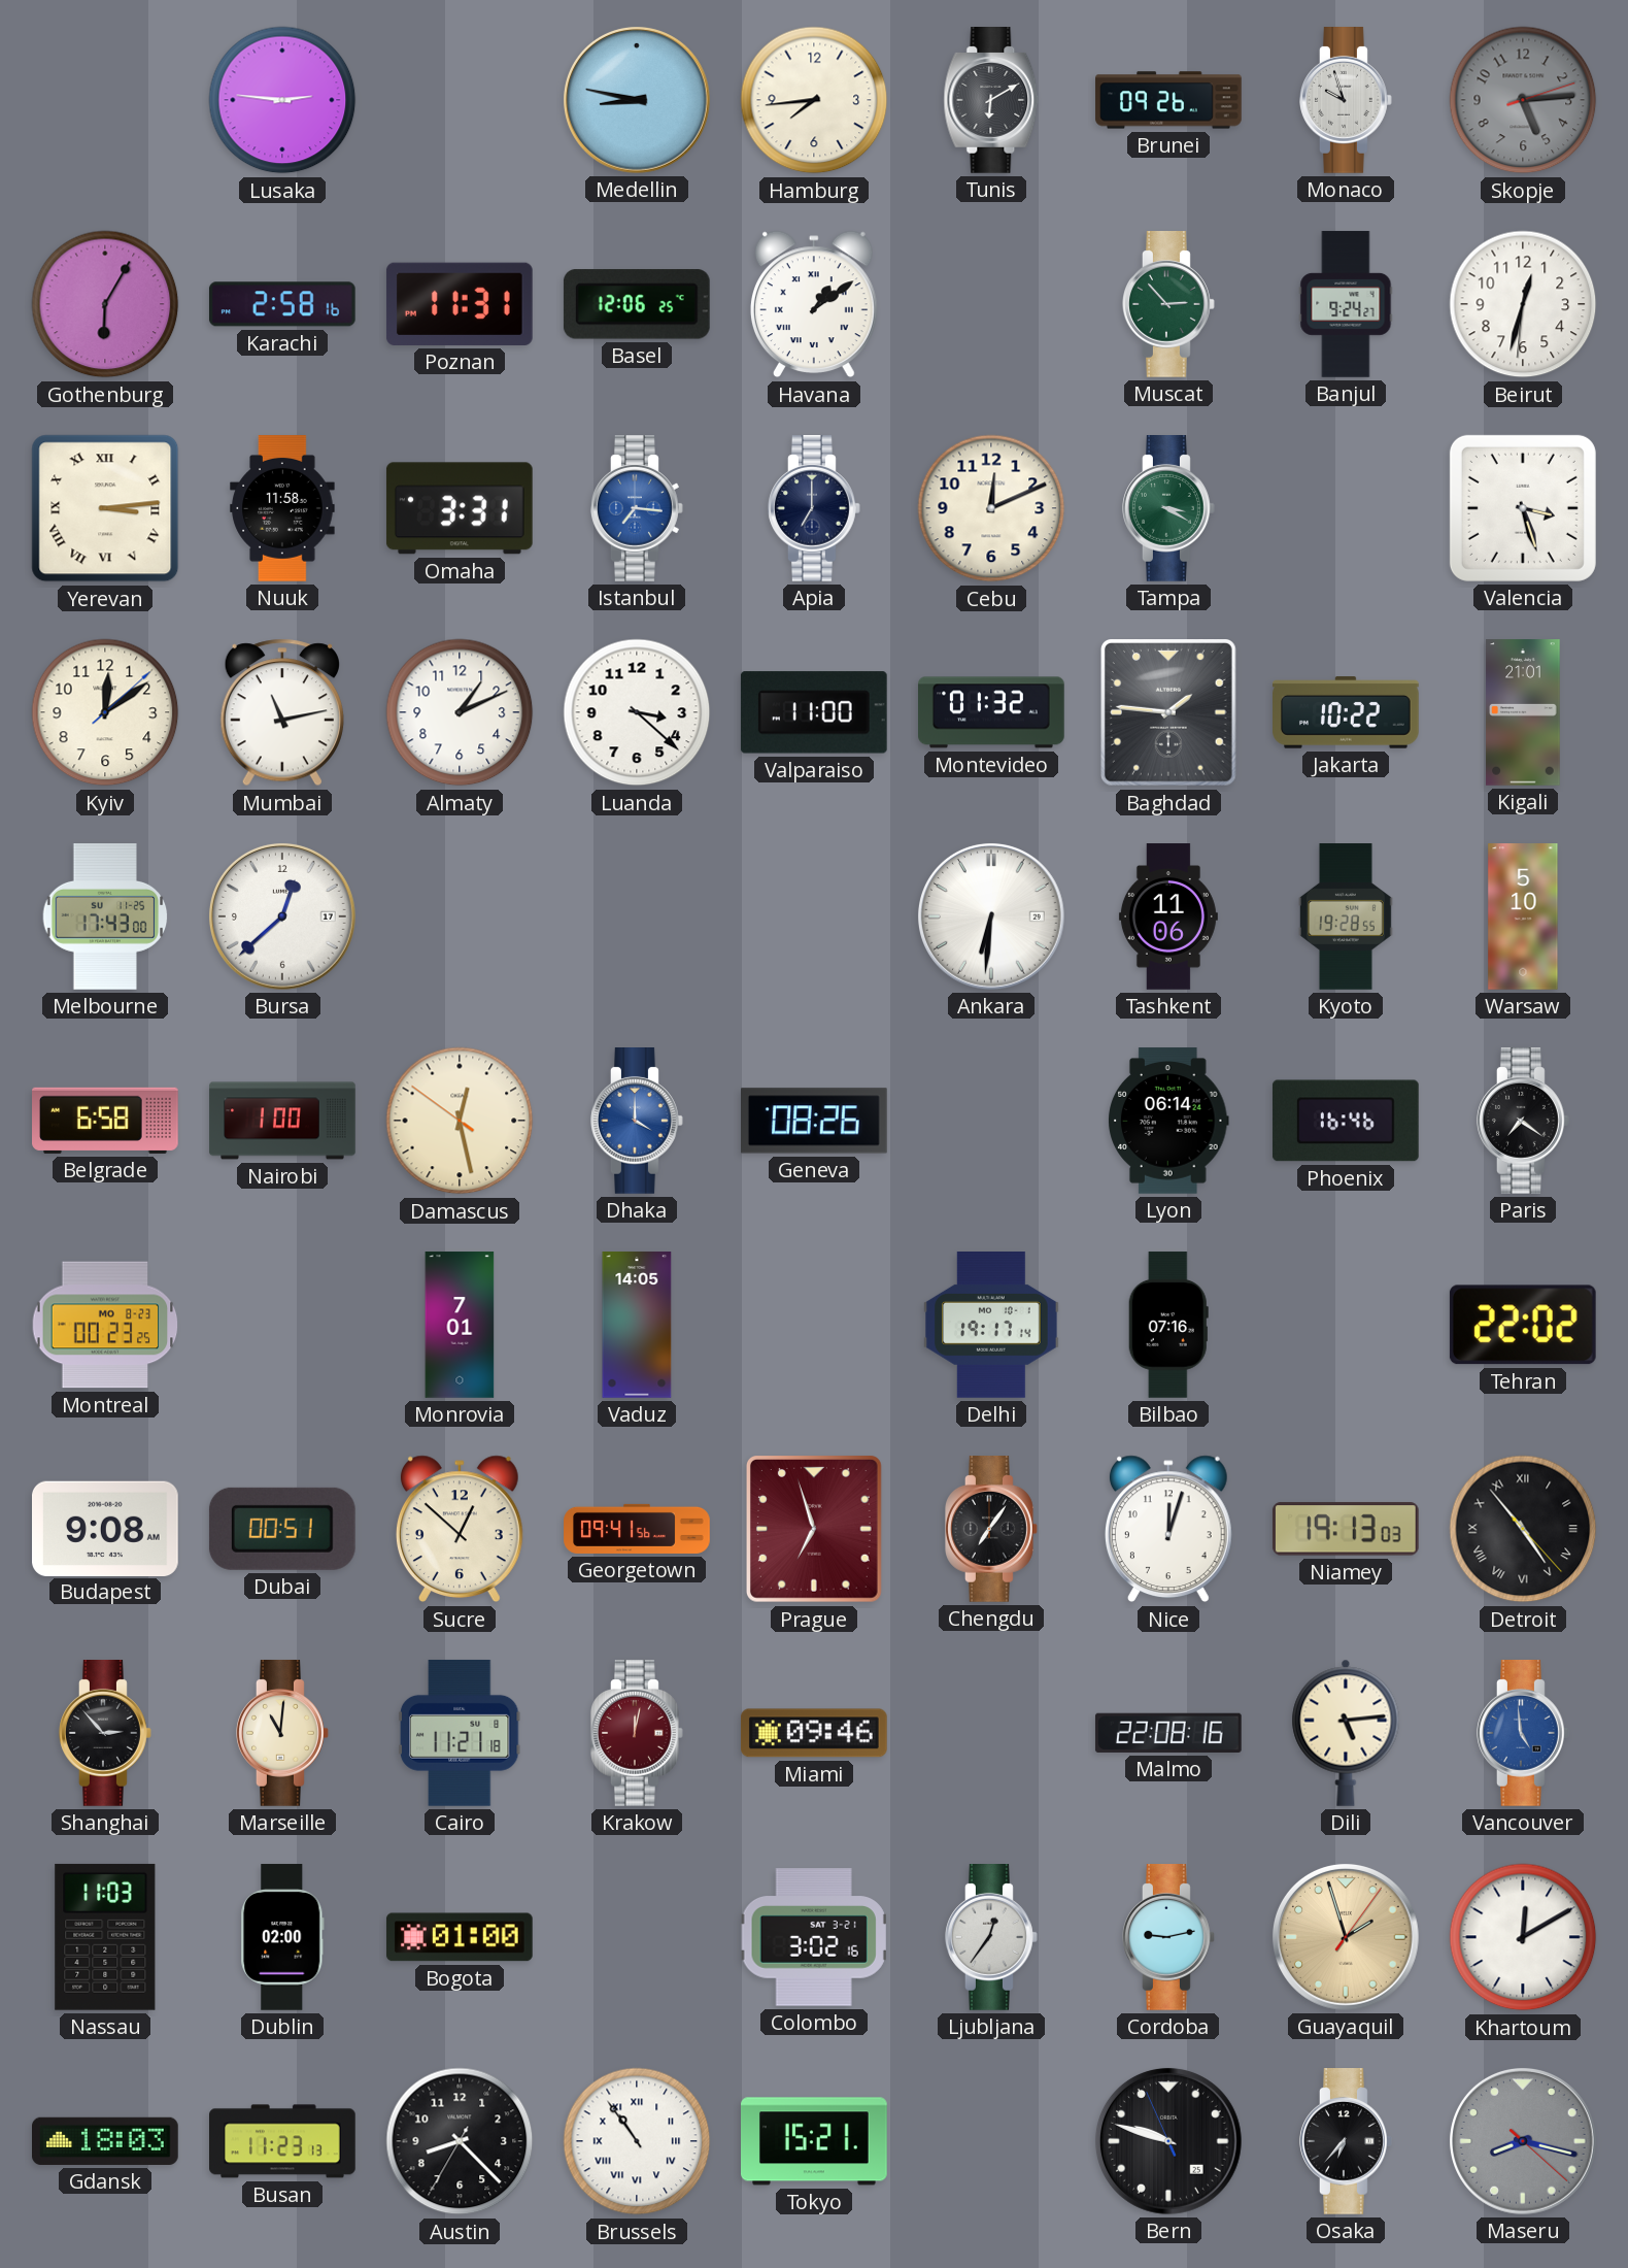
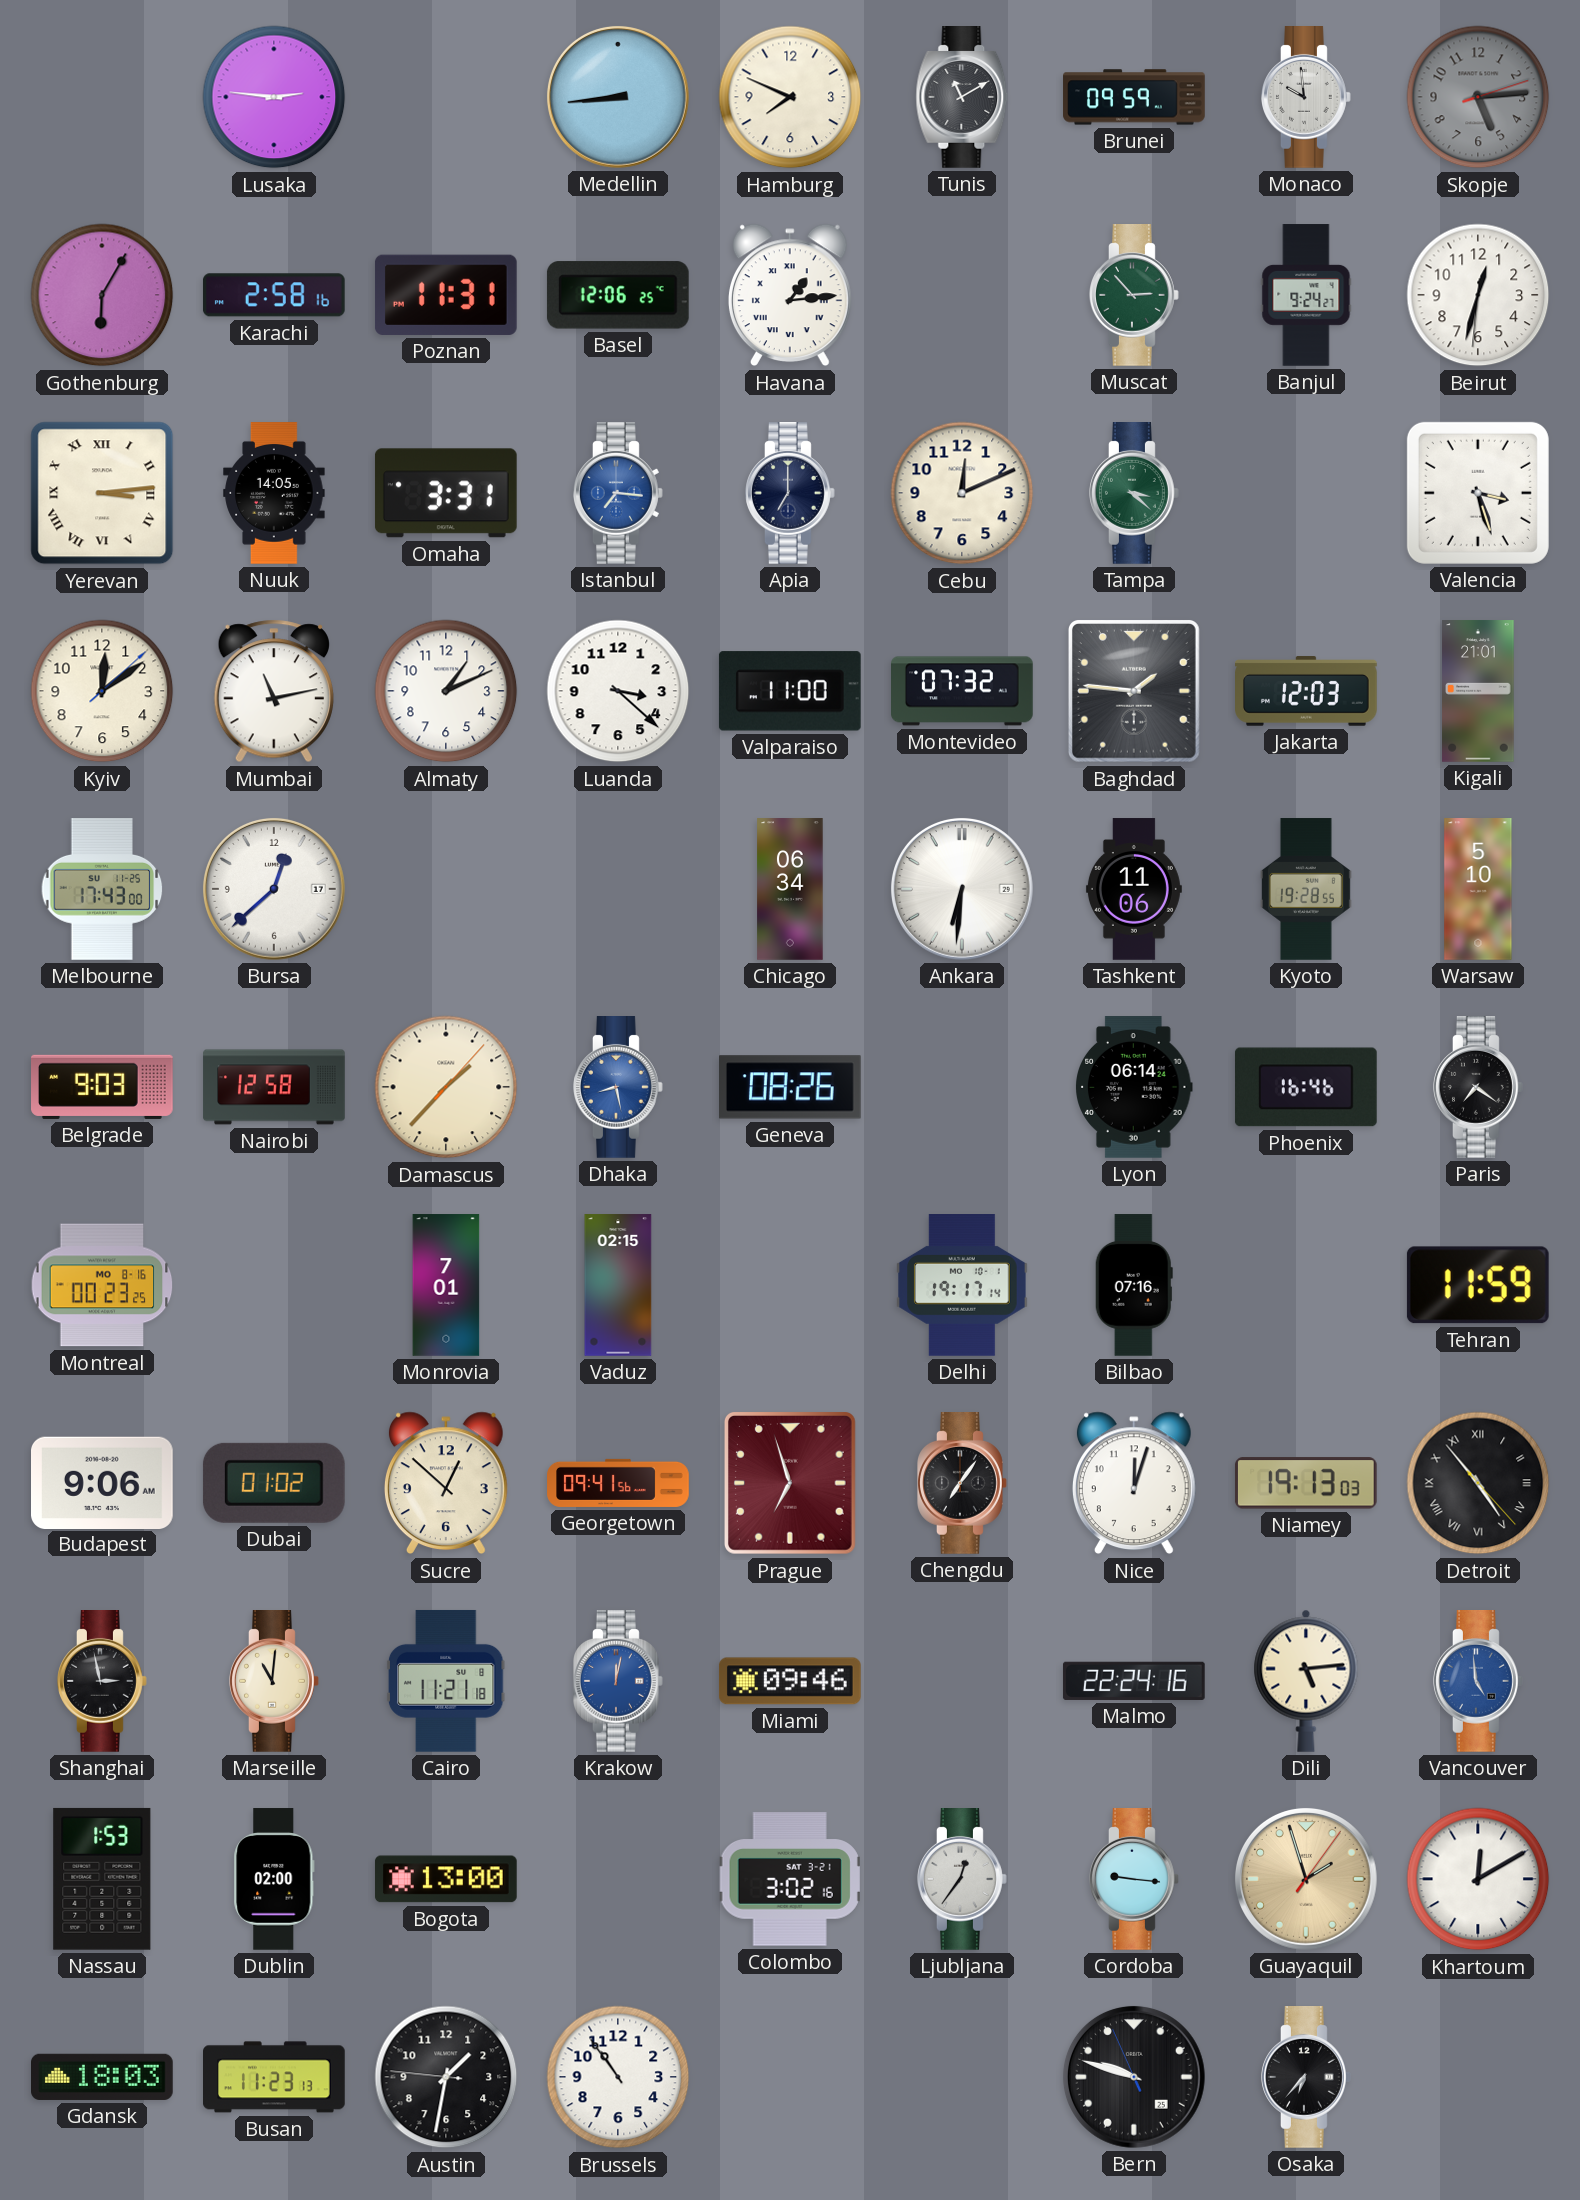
Medellin: 8:47 -> 8:44
Hamburg: 7:44 -> 7:49
Tunis: 6:10 -> 11:10
Brunei: 09:26 -> 09:59
Monaco: 9:57 -> 9:59
Havana: 1:09 -> 1:14
Nuuk: 11:58 -> 14:05
Tampa: 3:20 -> 3:22
Montevideo: 01:32 -> 07:32
Jakarta: 10:22 -> 12:03
Chicago: none -> 06:34
Belgrade: 6:58 -> 9:03
Nairobi: 1:00 -> 12:58
Damascus: 12:27 -> 1:37
Dhaka: 4:00 -> 8:28
Montreal date: MO 8-23 -> MO 8-16
Vaduz: 14:05 -> 02:15
Tehran: 22:02 -> 11:59
Budapest: 9:08 -> 9:06
Dubai: 00:51 -> 01:02
Shanghai: 2:53 -> 2:58
Krakow dial: burgundy -> blue
Malmo: 22:08 -> 22:24
Nassau: 11:03 -> 1:53
Bogota: 01:00 -> 13:00
Cordoba: 9:13 -> 9:16
Austin: 8:22 -> 1:31
Brussels numerals: Roman -> Arabic
Tokyo: 15:21 -> none
Maseru: 8:17 -> none
